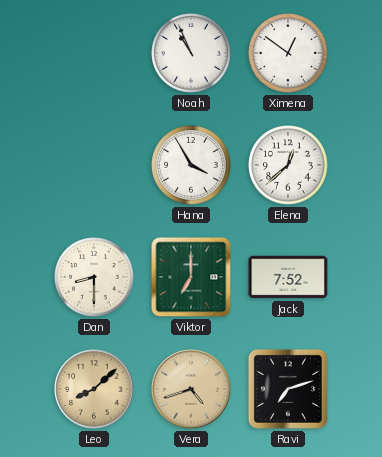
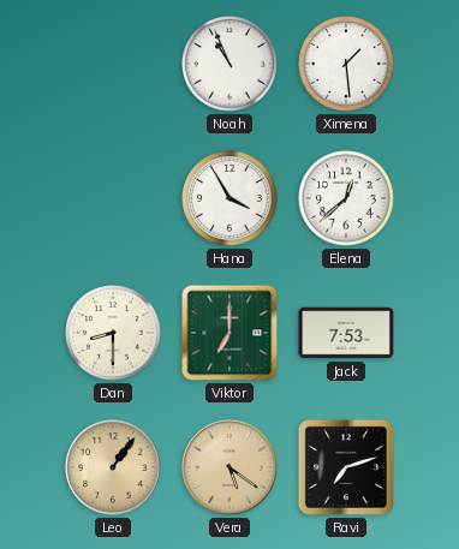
Ximena: 12:51 -> 1:29
Jack: 7:52 -> 7:53
Leo: 8:08 -> 1:06
Vera: 4:42 -> 5:21
